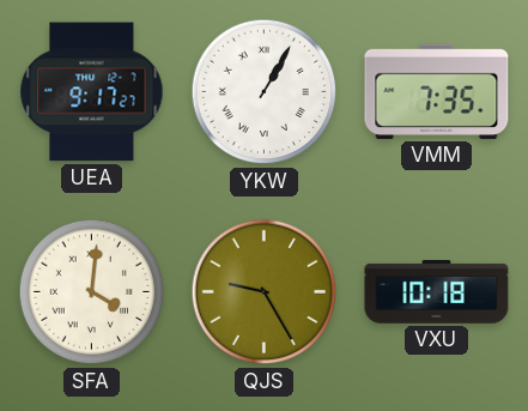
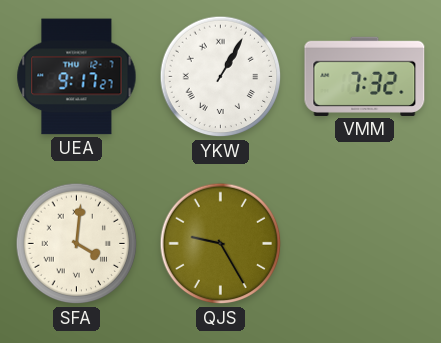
VMM: 7:35 -> 7:32
VXU: 10:18 -> none
